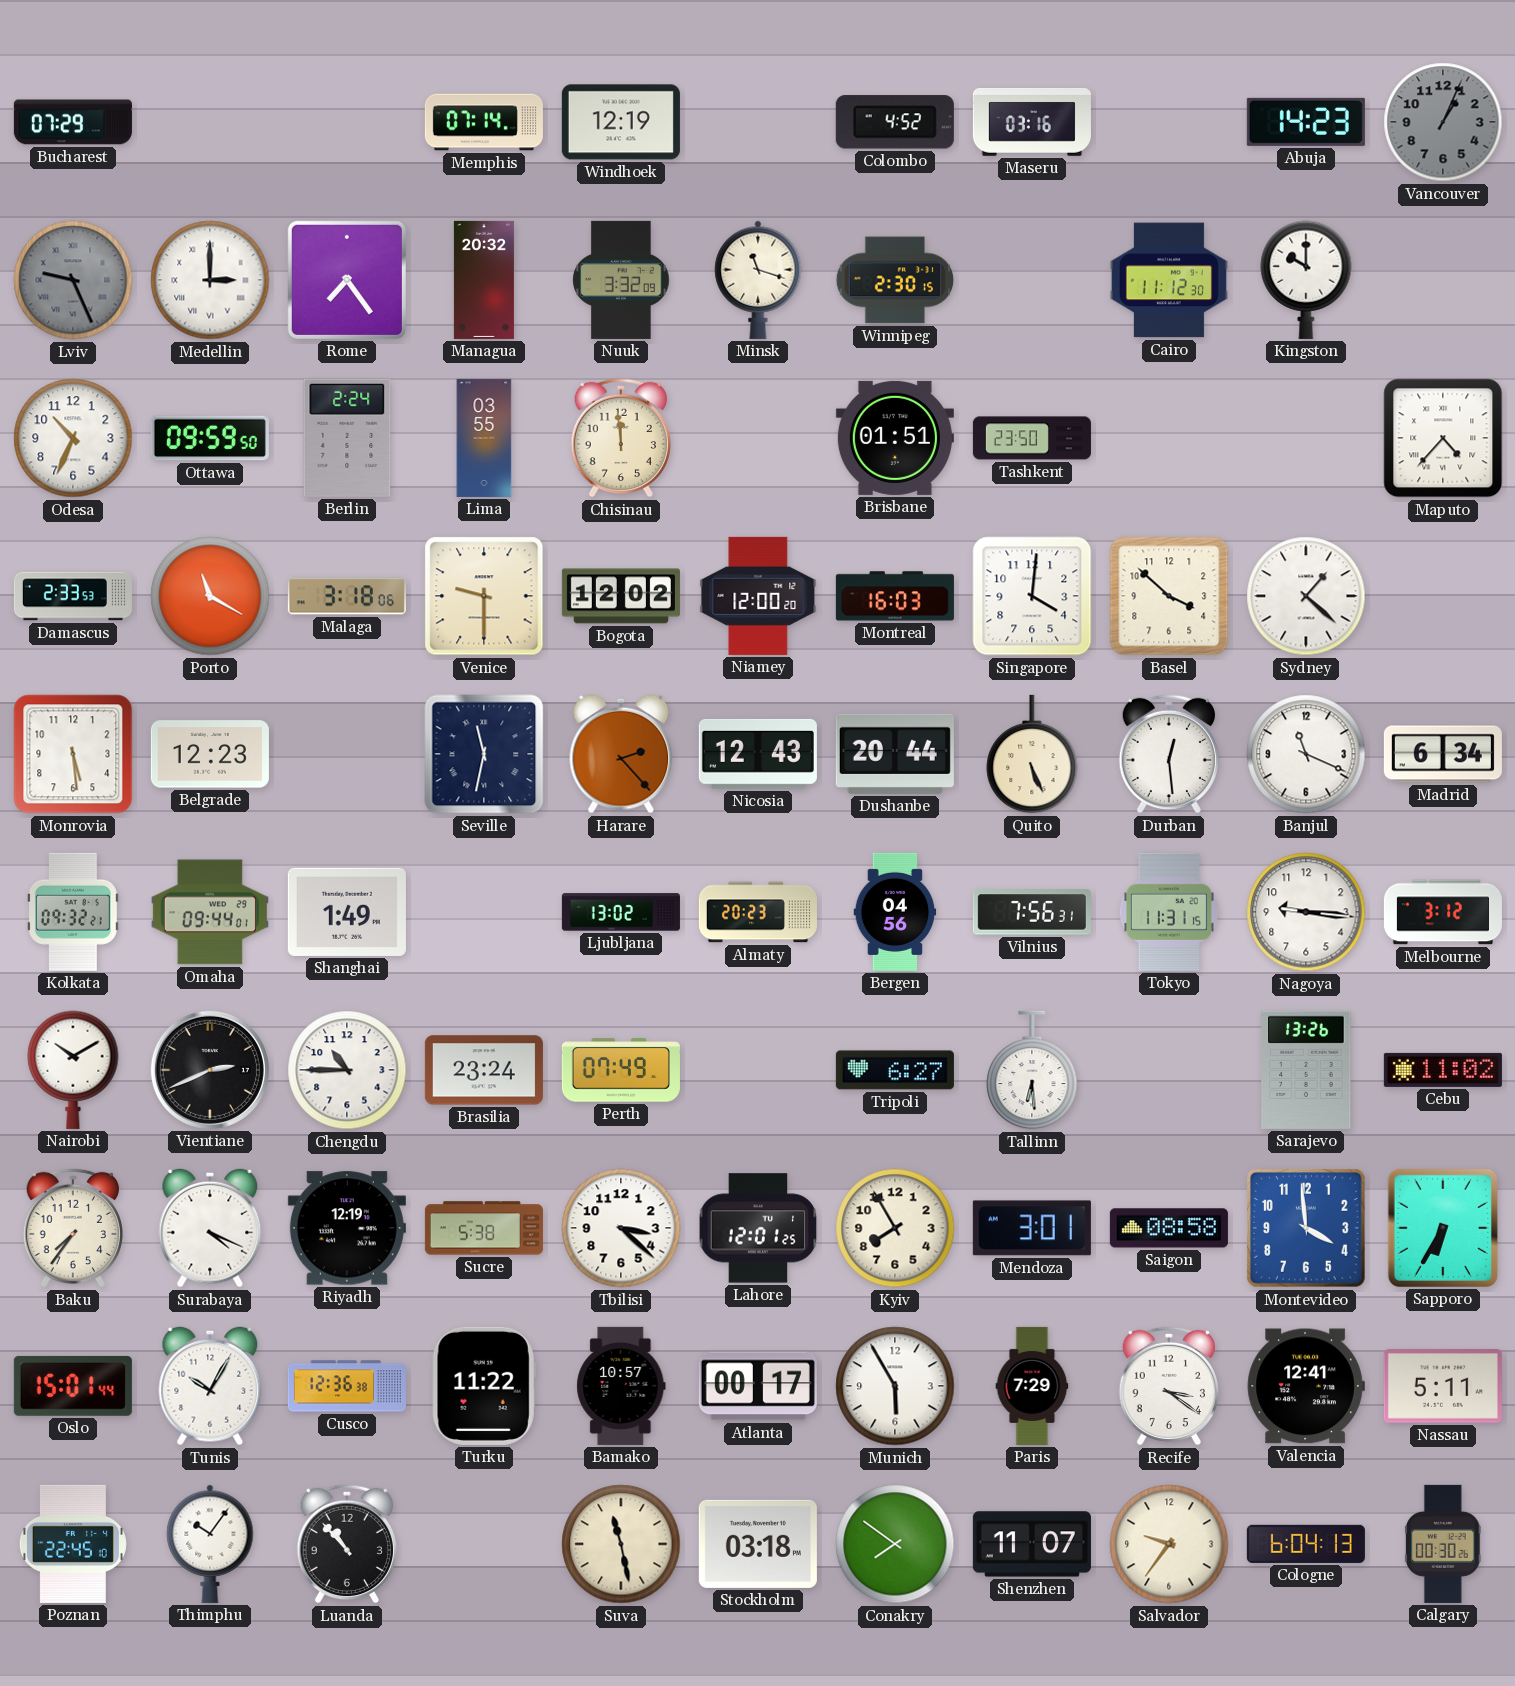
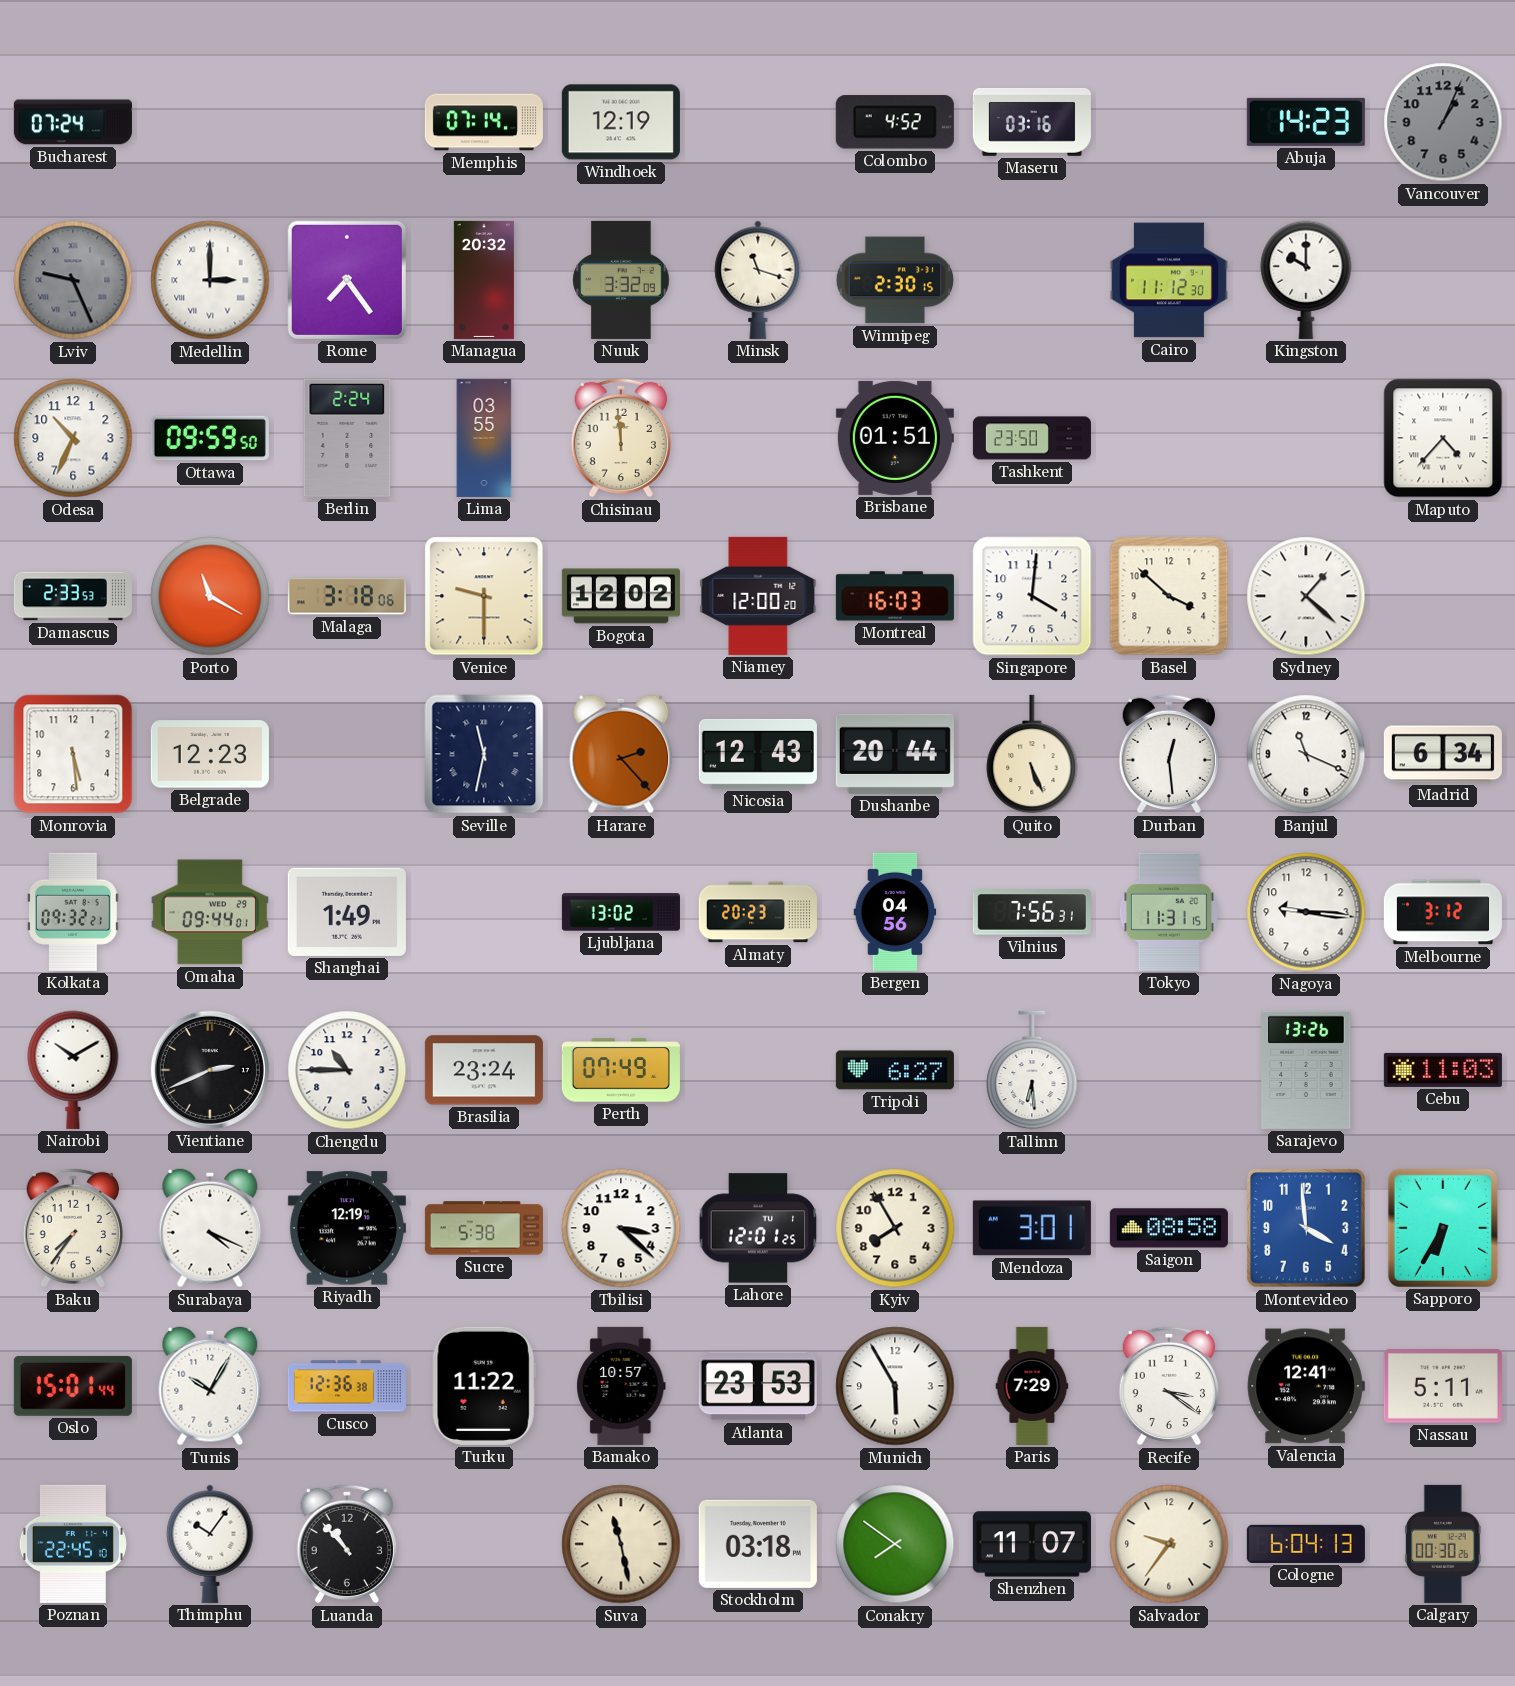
Bucharest: 07:29 -> 07:24
Cebu: 11:02 -> 11:03
Atlanta: 00:17 -> 23:53
